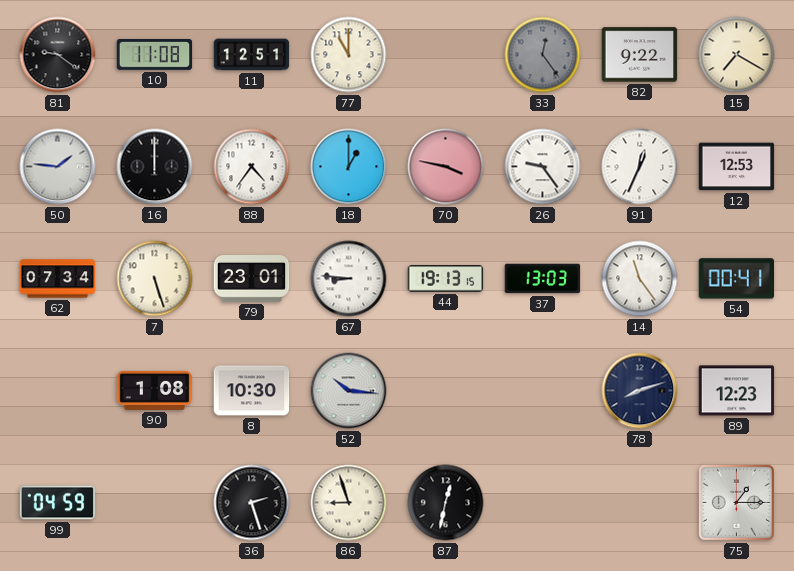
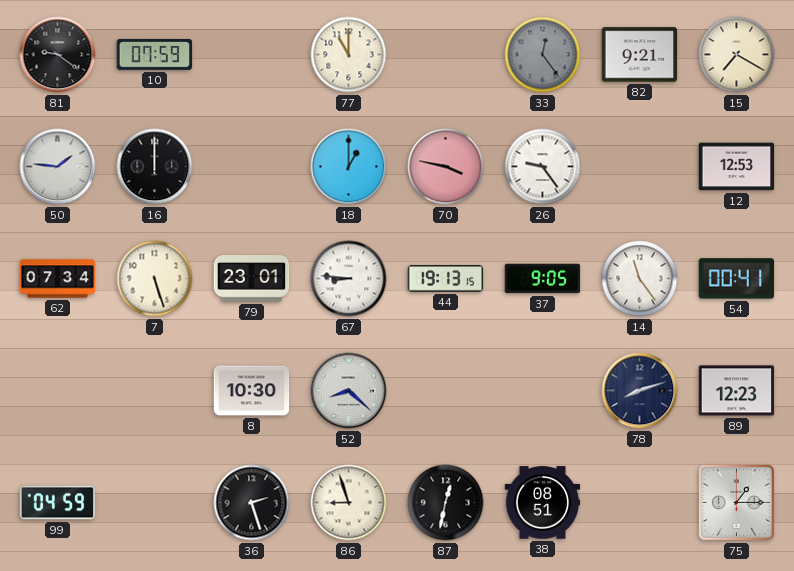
10: 11:08 -> 07:59
11: 12:51 -> none
82: 9:22 -> 9:21
88: 4:36 -> none
91: 12:34 -> none
37: 13:03 -> 9:05
90: 1:08 -> none
52: 10:16 -> 8:22
38: none -> 08:51
